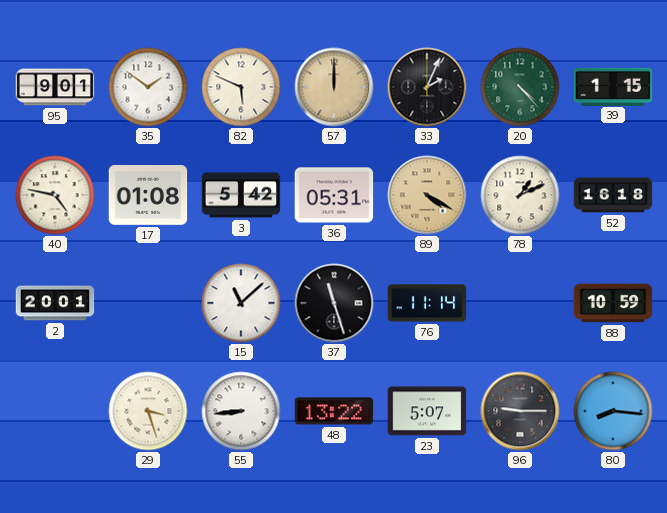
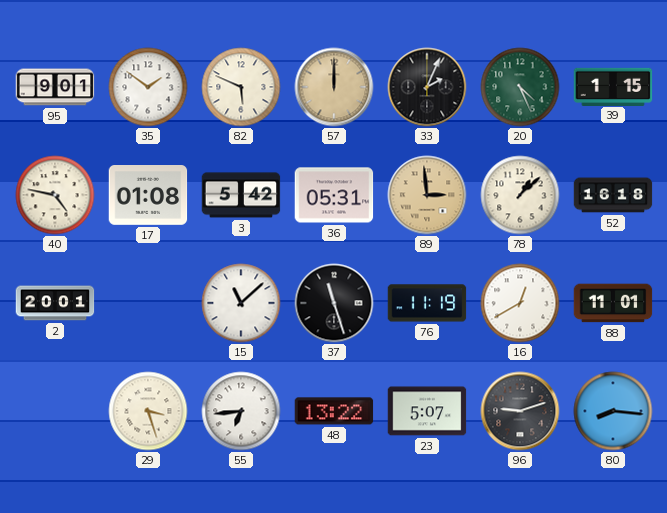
20: 4:23 -> 4:26
89: 4:20 -> 2:59
78: 1:11 -> 1:08
76: 11:14 -> 11:19
16: none -> 12:40
88: 10:59 -> 11:01
55: 8:44 -> 6:44
96: 9:15 -> 9:12
